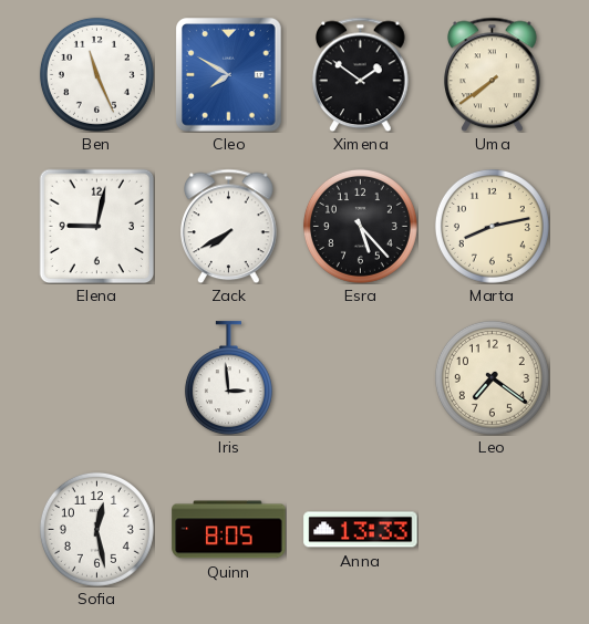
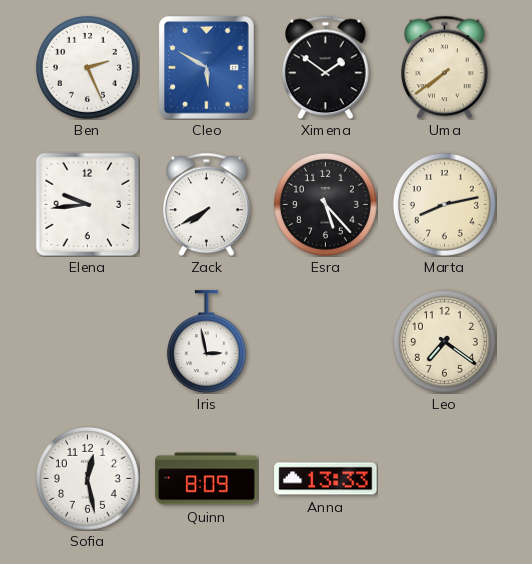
Ben: 11:26 -> 2:26
Cleo: 7:50 -> 5:50
Elena: 9:02 -> 9:44
Iris: 2:59 -> 2:58
Quinn: 8:05 -> 8:09
